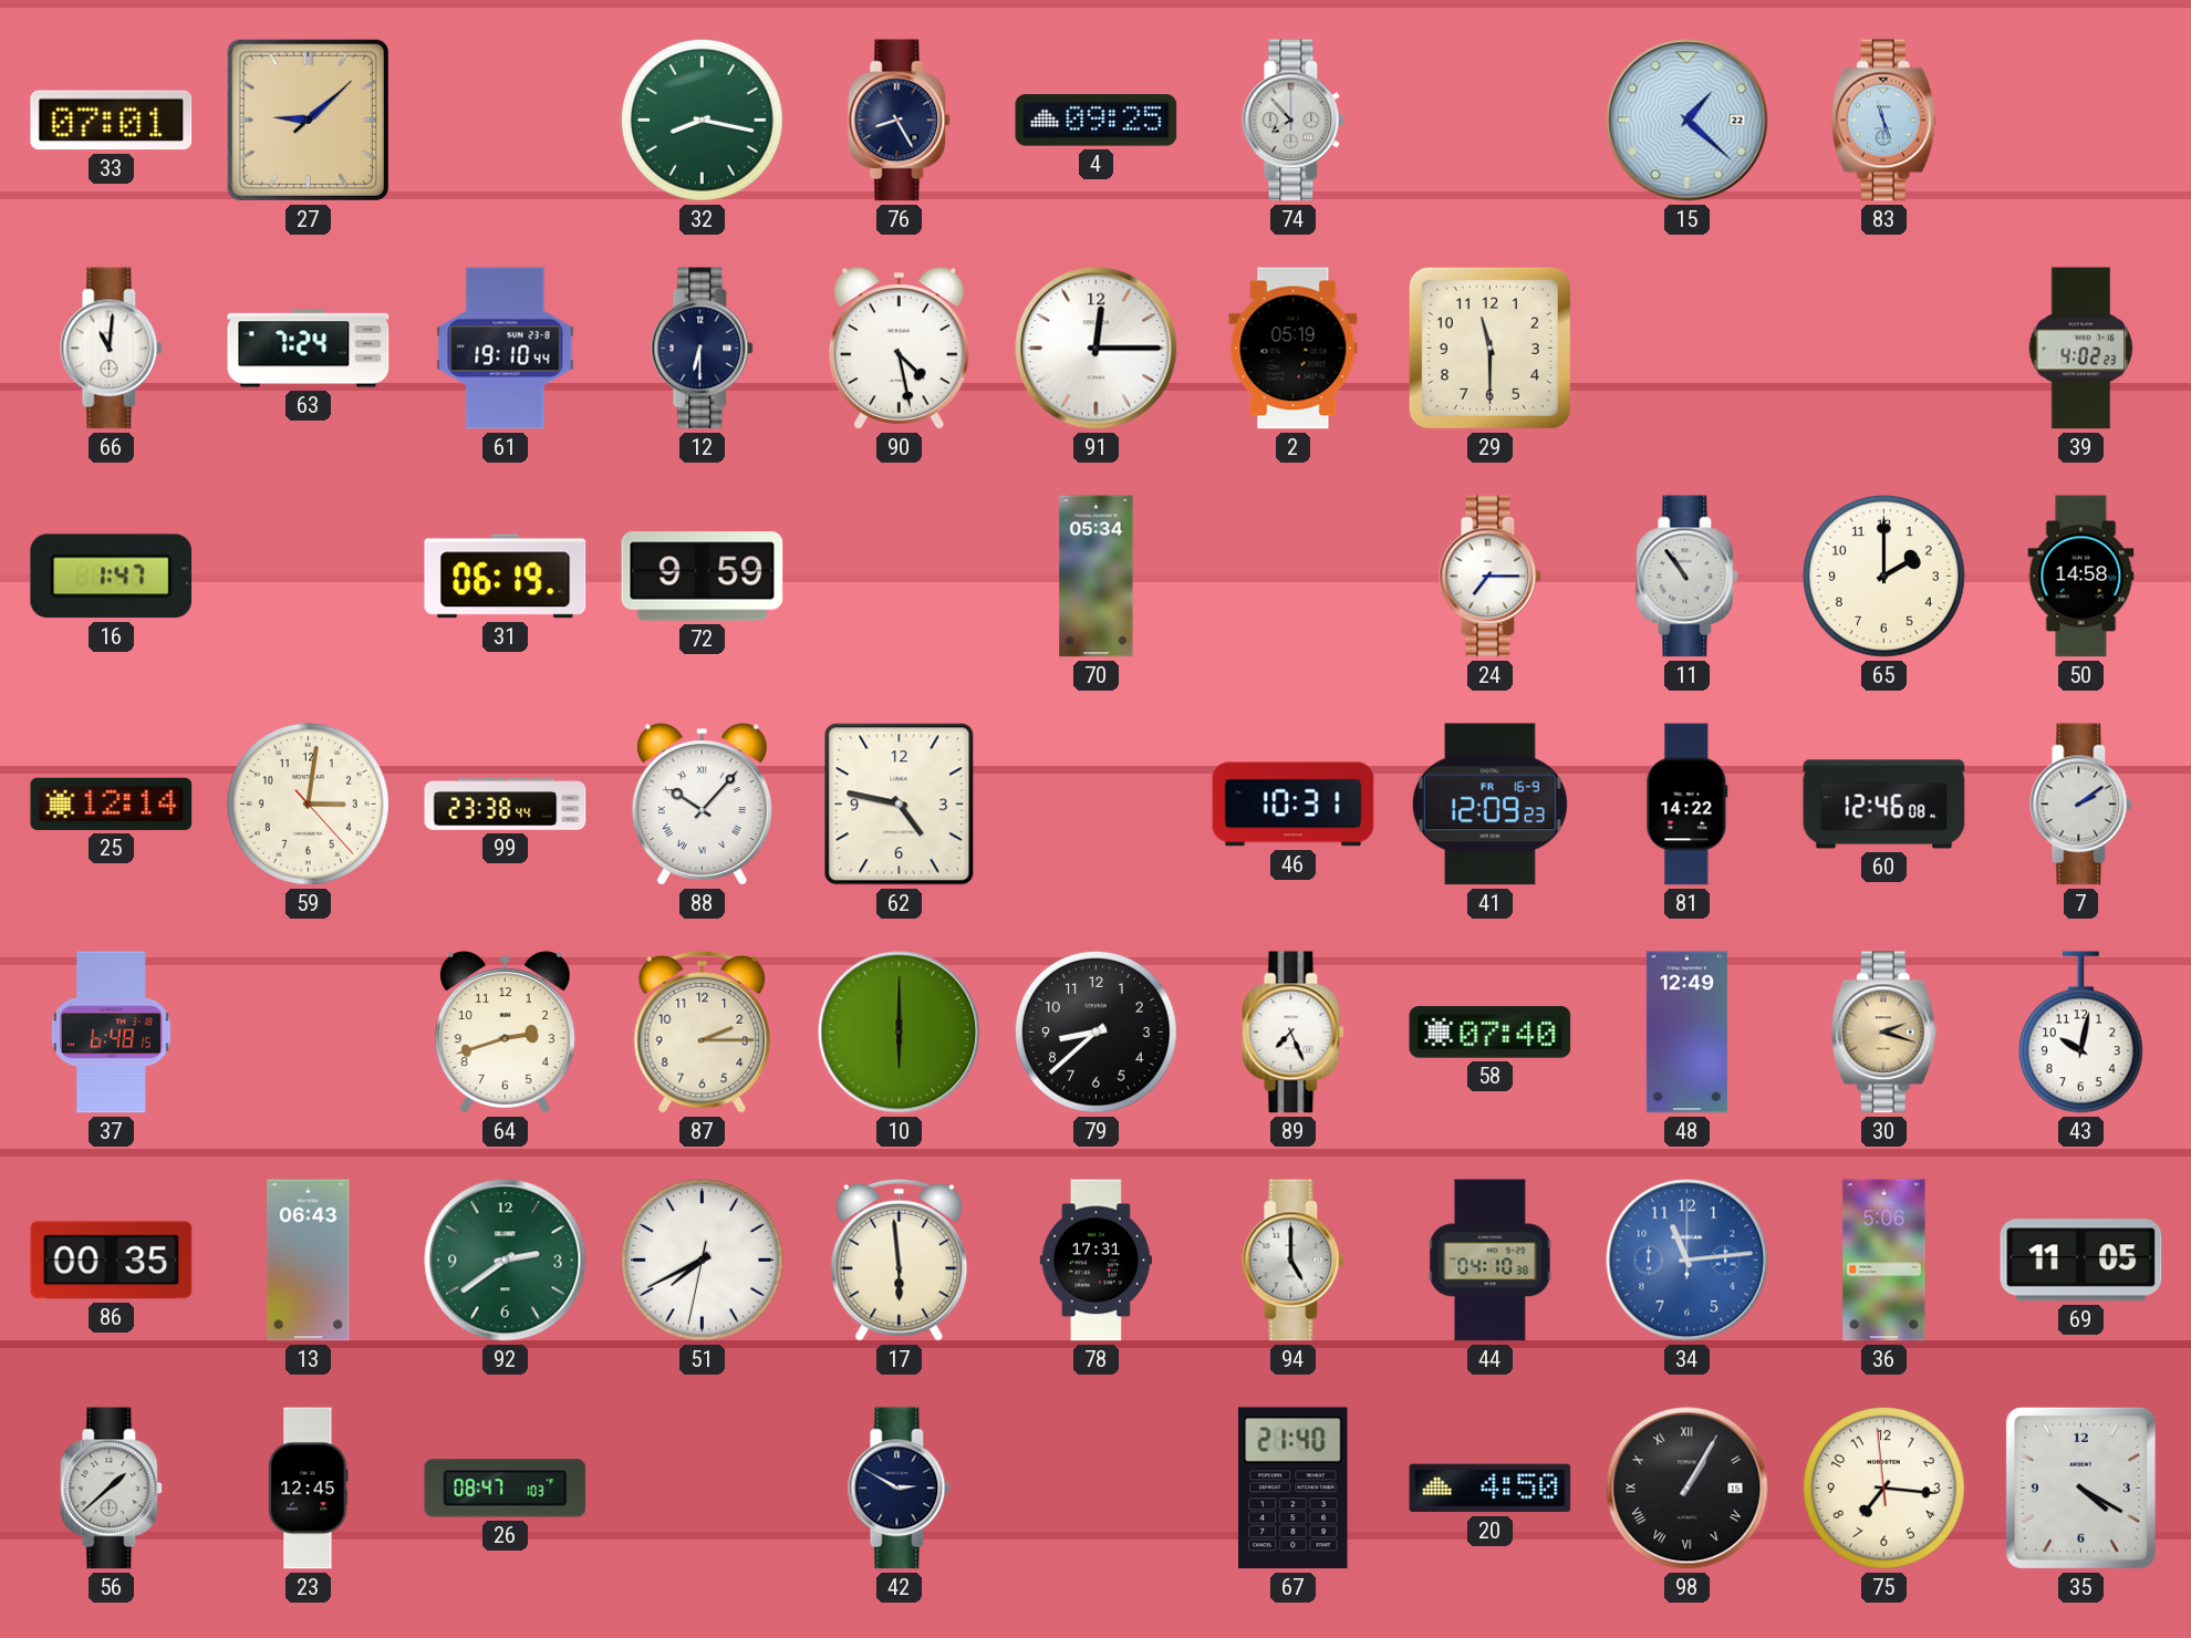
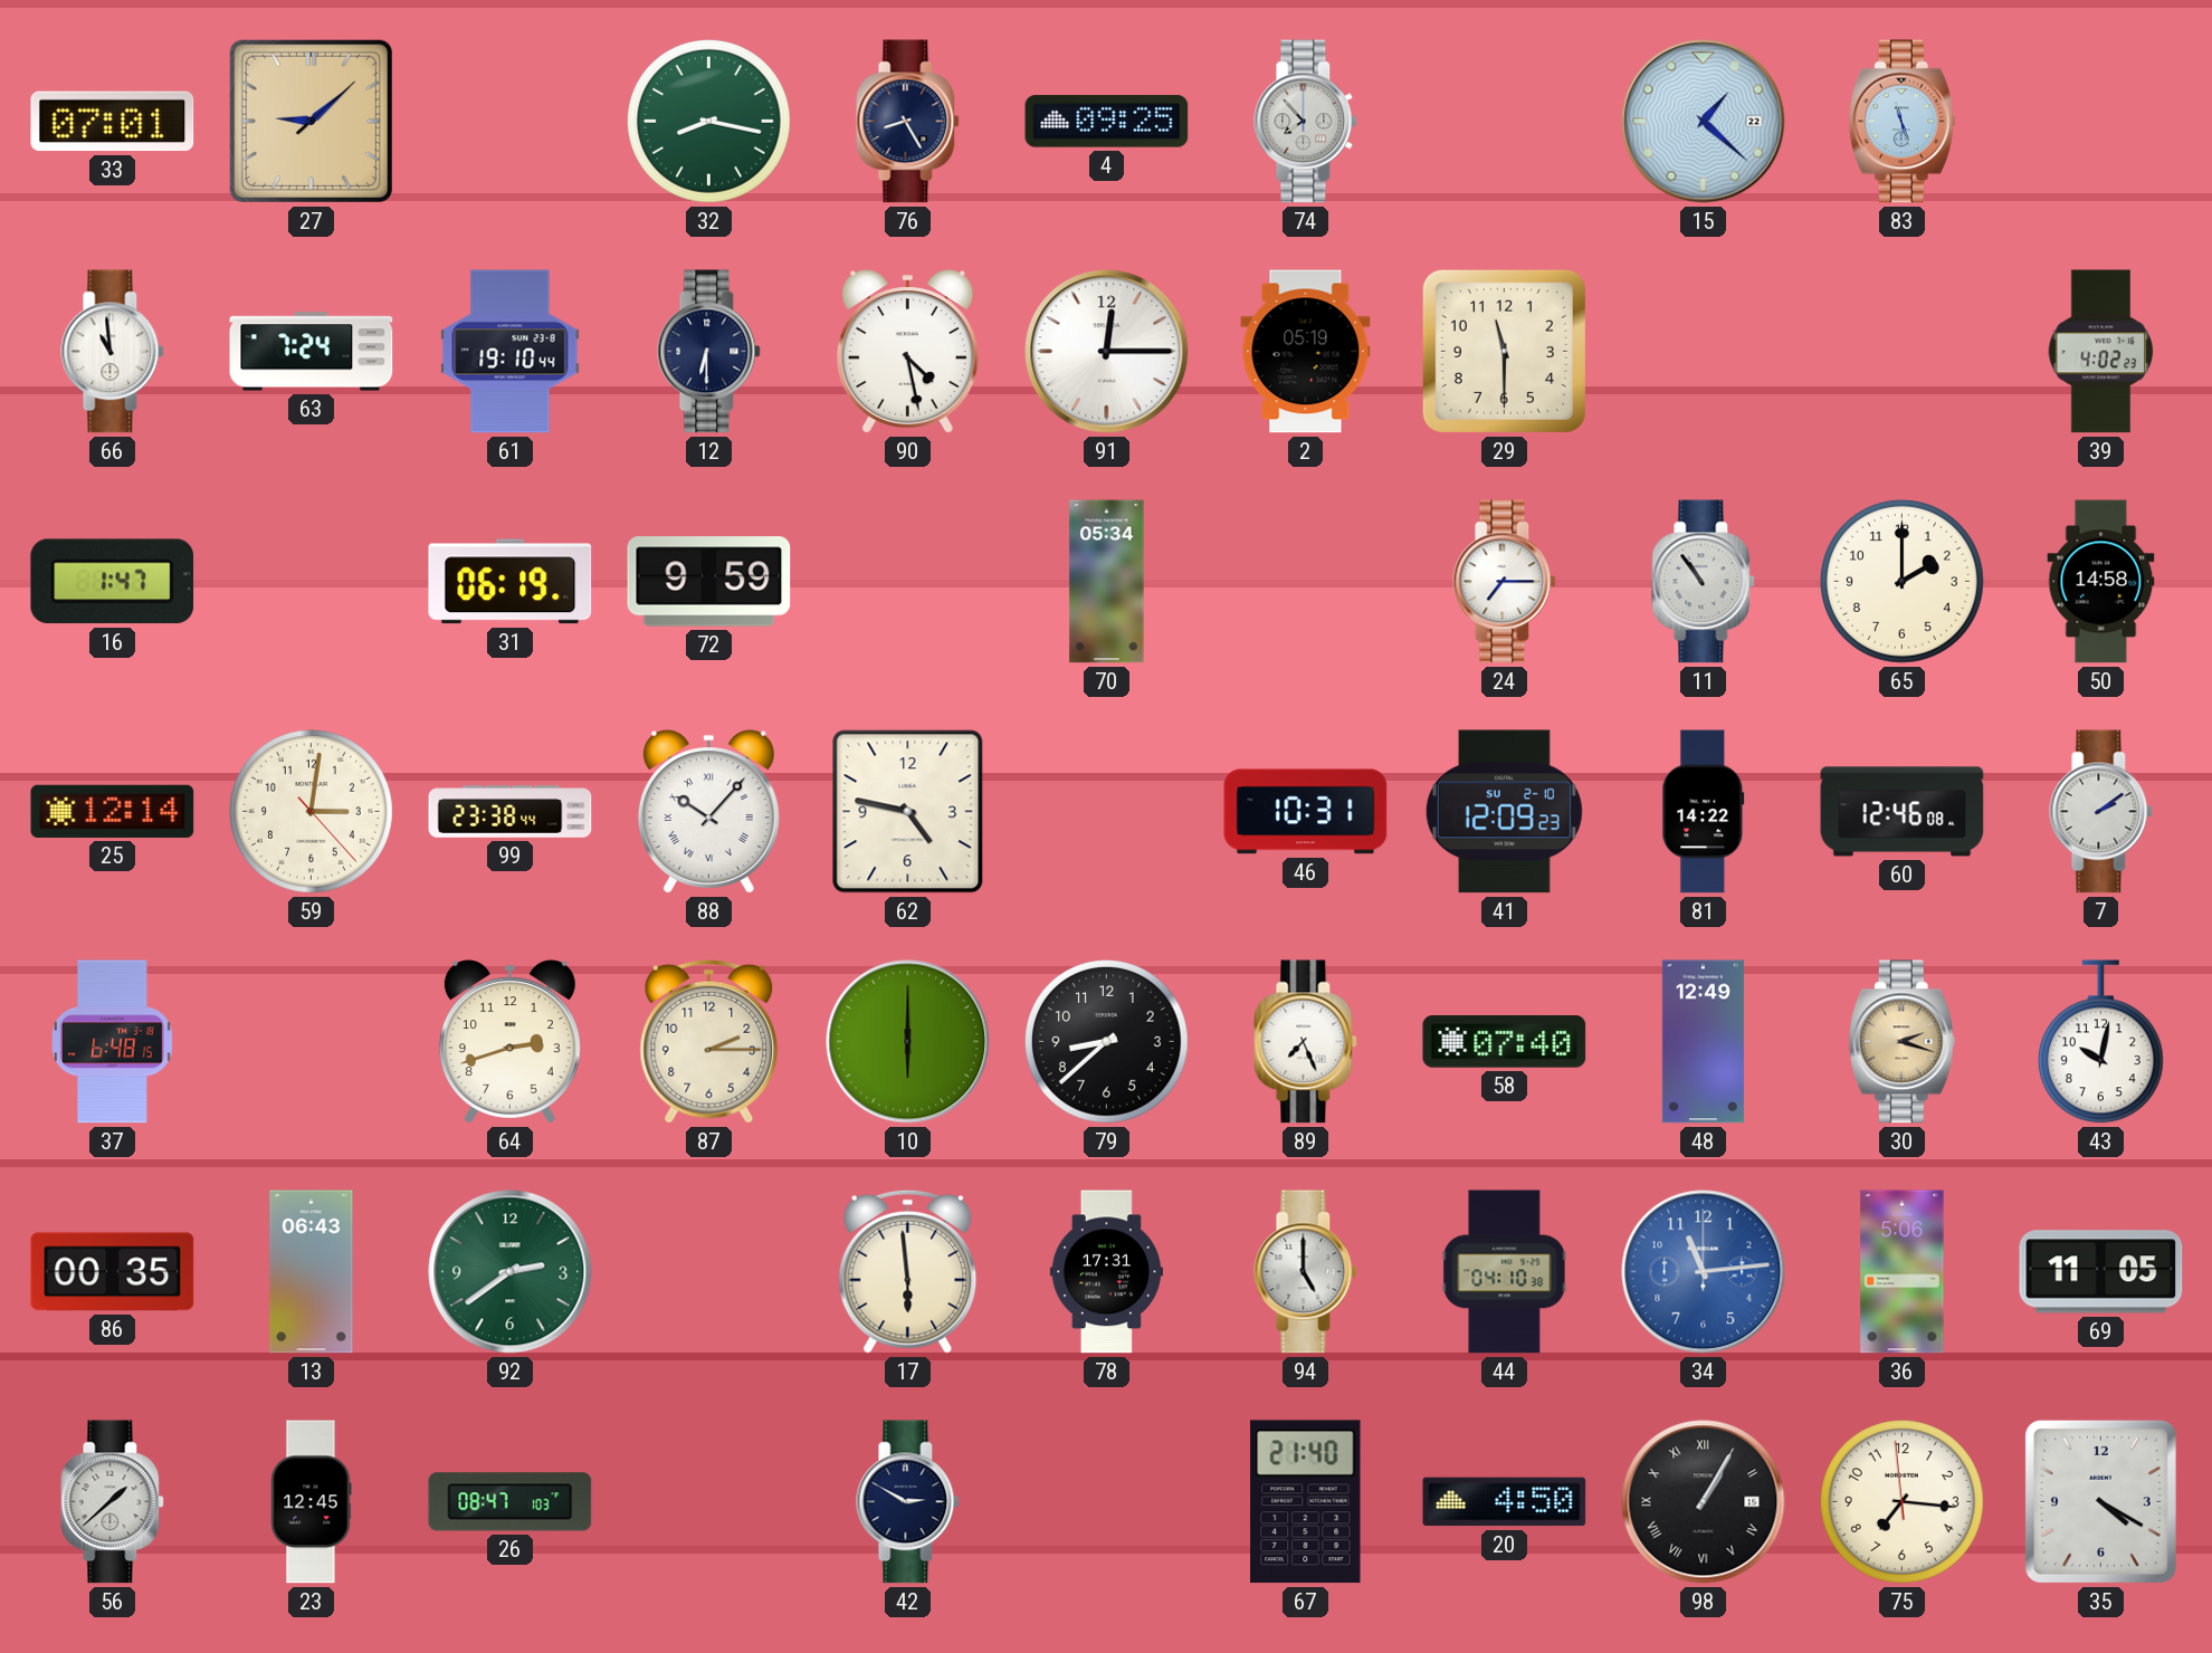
66: 11:01 -> 10:59
41 date: FR 16-9 -> SU 2-10
51: 7:40 -> none
